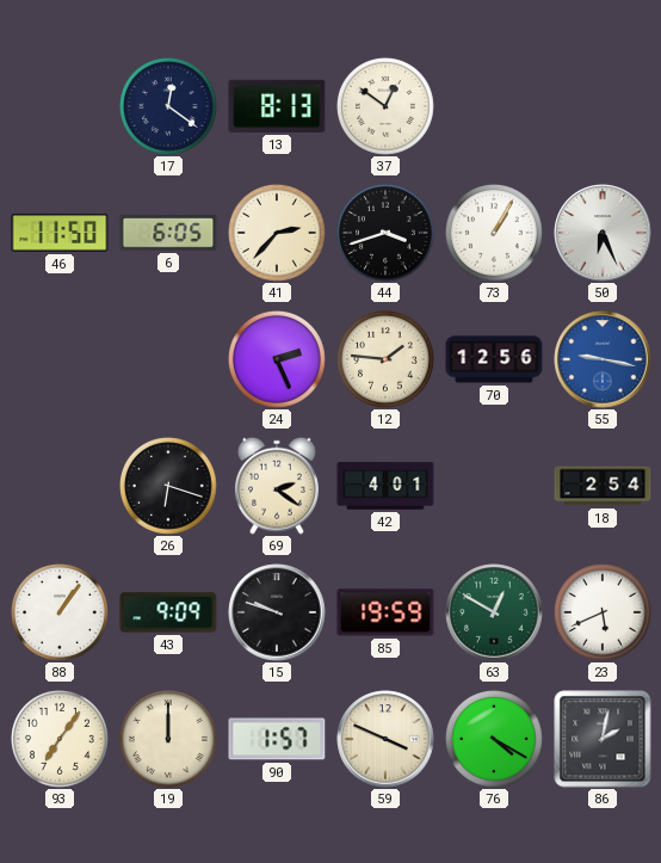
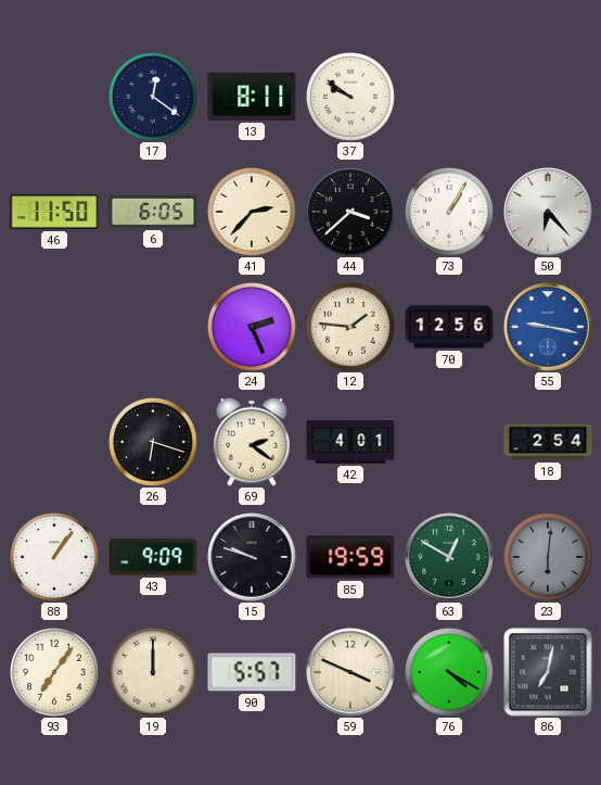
13: 8:13 -> 8:11
37: 12:51 -> 9:51
44: 3:42 -> 3:38
50: 6:26 -> 6:23
23: 5:41 -> 6:01
23 dial: white -> grey
90: 1:57 -> 5:57
86: 2:02 -> 7:02
